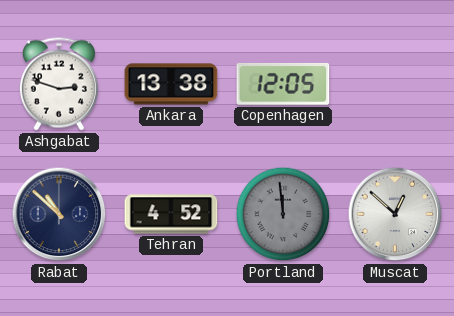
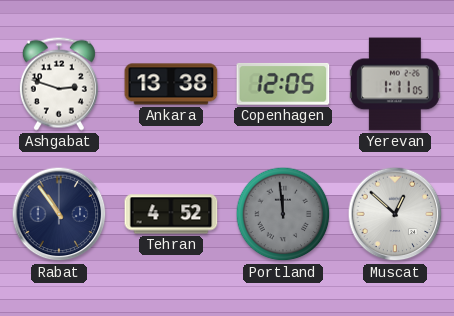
Yerevan: none -> 1:11
Rabat: 10:52 -> 10:54
